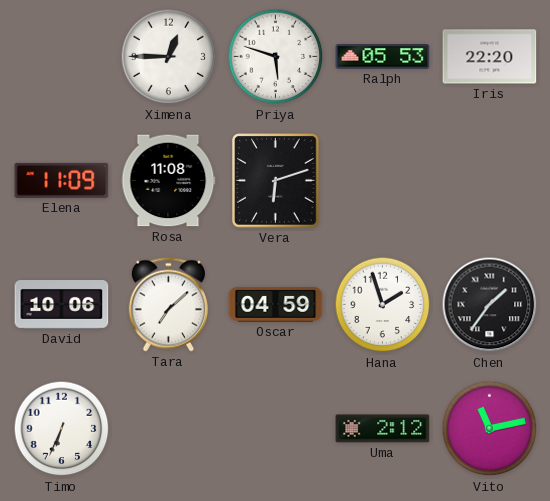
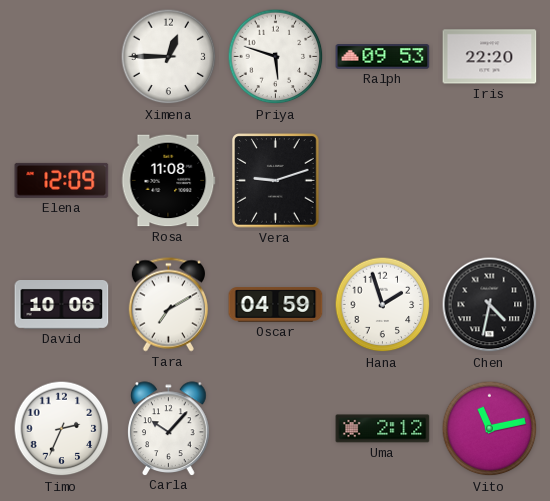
Ralph: 05:53 -> 09:53
Elena: 11:09 -> 12:09
Vera: 6:12 -> 9:12
Tara: 7:08 -> 7:10
Chen: 1:36 -> 4:32
Timo: 6:34 -> 2:34
Carla: none -> 10:07
